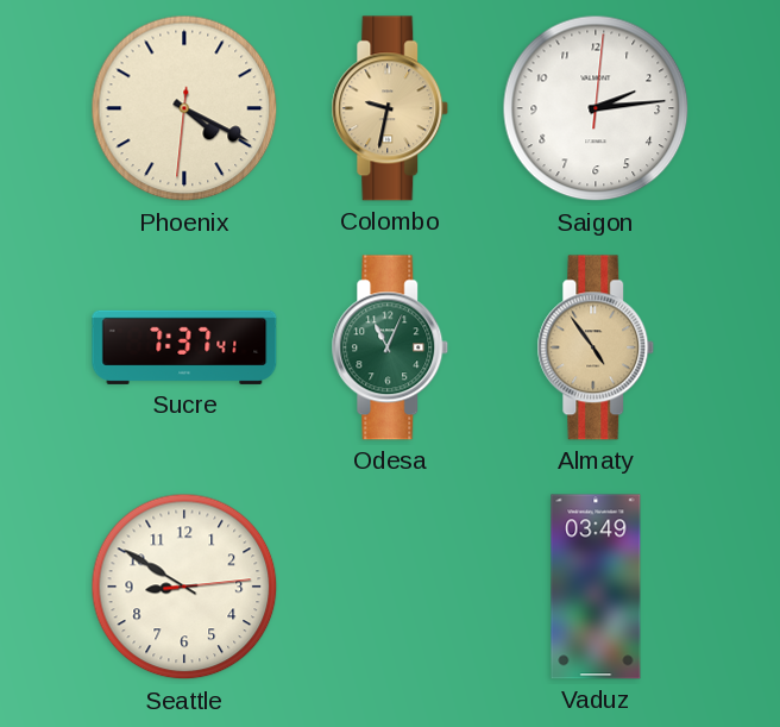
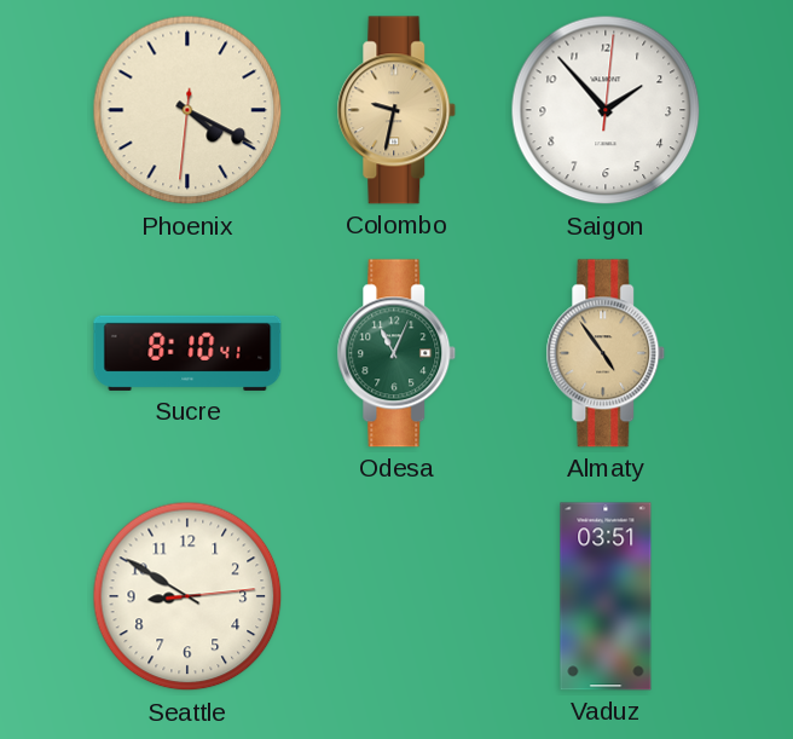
Saigon: 2:14 -> 1:53
Sucre: 7:37 -> 8:10
Vaduz: 03:49 -> 03:51
